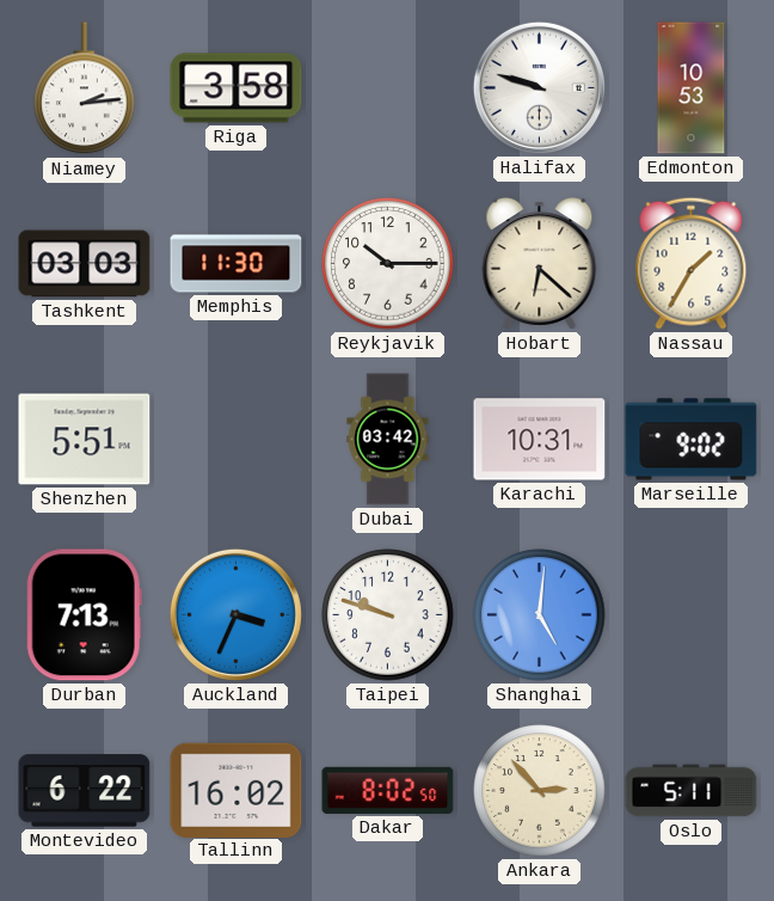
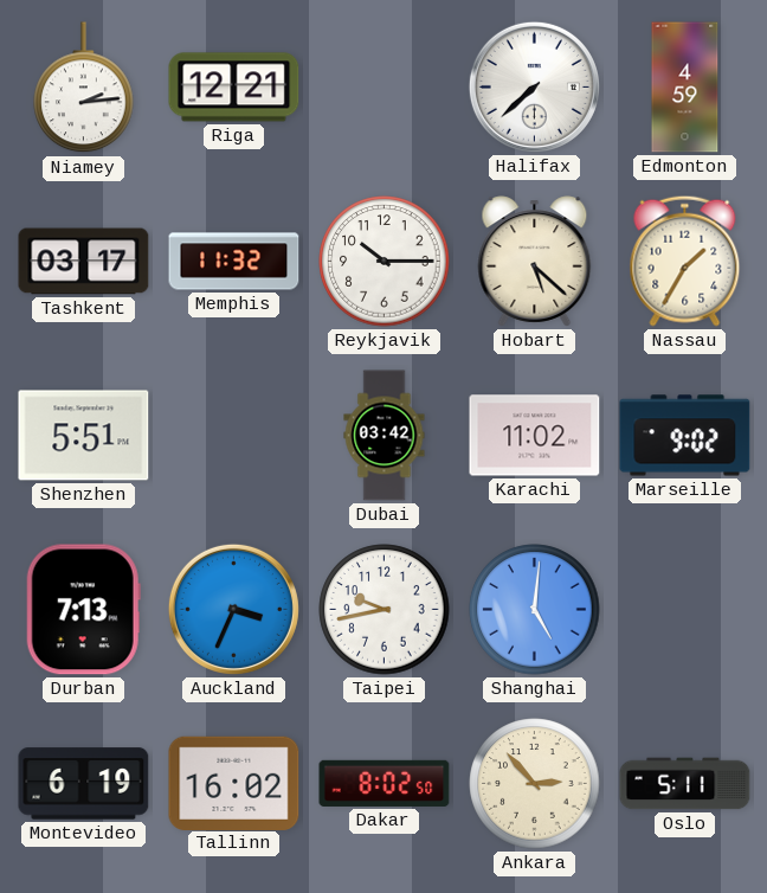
Riga: 3:58 -> 12:21
Halifax: 9:48 -> 7:38
Edmonton: 10:53 -> 4:59
Tashkent: 03:03 -> 03:17
Memphis: 11:30 -> 11:32
Hobart: 6:22 -> 5:22
Karachi: 10:31 -> 11:02
Taipei: 9:48 -> 9:43
Montevideo: 6:22 -> 6:19
